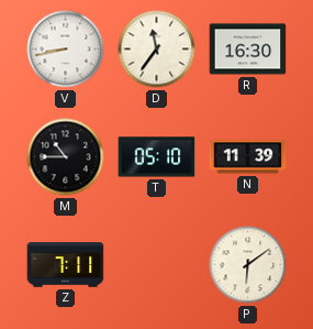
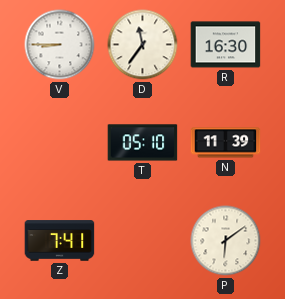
V: 8:43 -> 8:45
M: 10:45 -> none
Z: 7:11 -> 7:41
